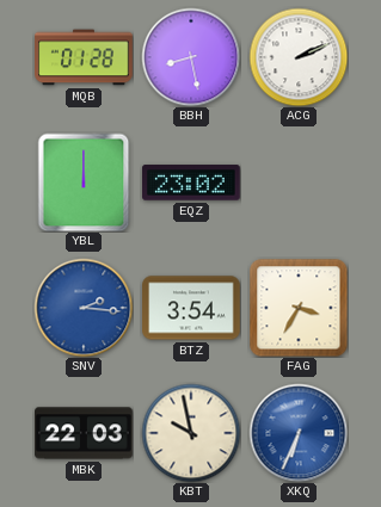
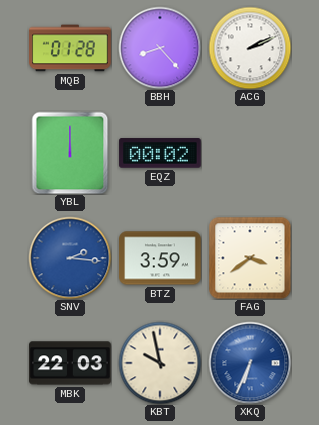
BBH: 8:28 -> 8:23
EQZ: 23:02 -> 00:02
BTZ: 3:54 -> 3:59
FAG: 3:35 -> 3:39
